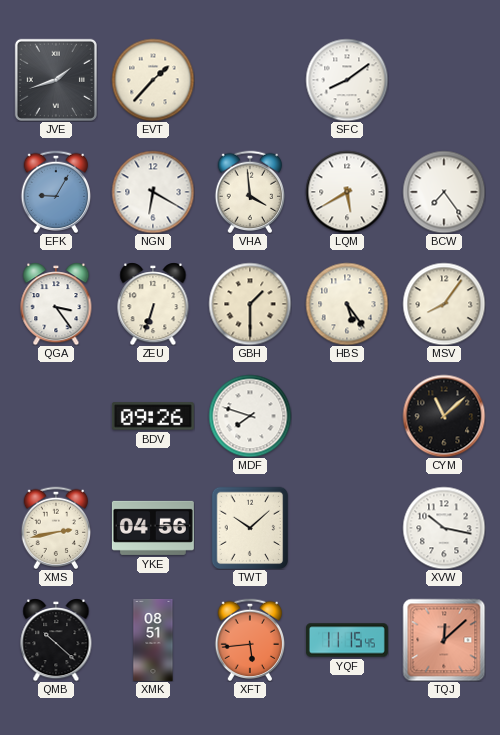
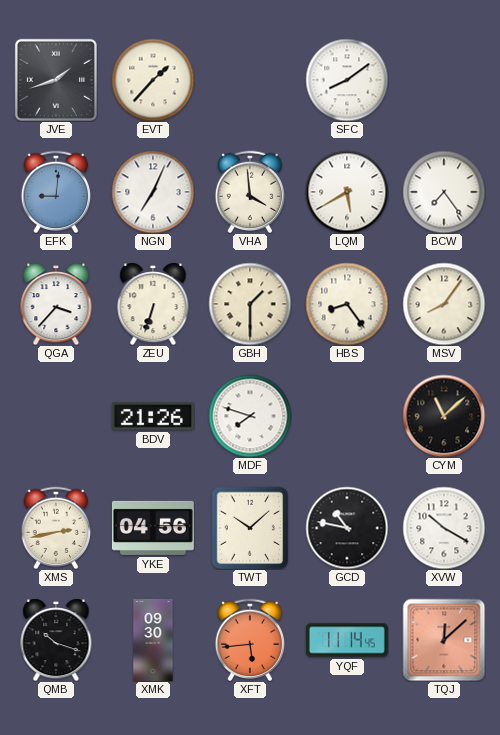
EFK: 9:05 -> 9:01
NGN: 6:20 -> 7:04
QGA: 3:24 -> 3:37
HBS: 5:24 -> 8:24
BDV: 09:26 -> 21:26
GCD: none -> 10:47
XVW: 10:17 -> 10:20
QMB: 10:22 -> 10:18
XMK: 08:51 -> 09:30
YQF: 11:15 -> 11:14
